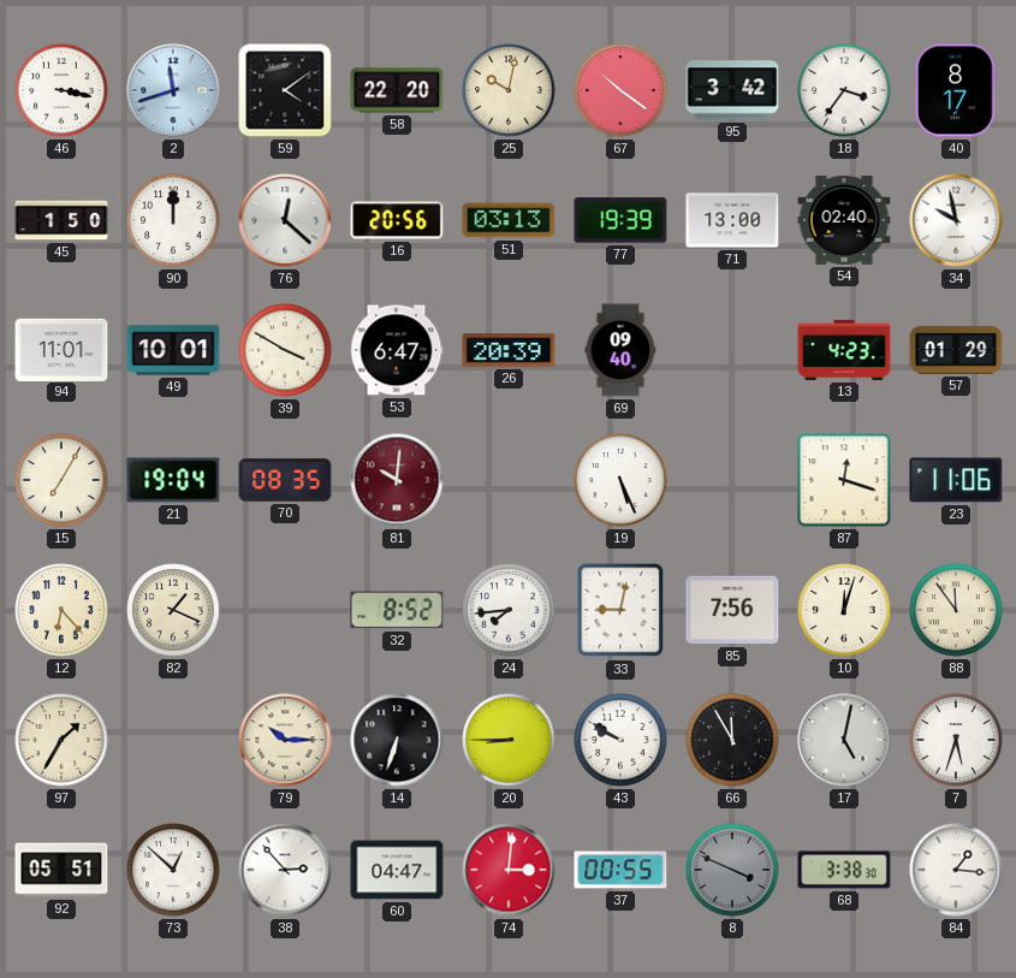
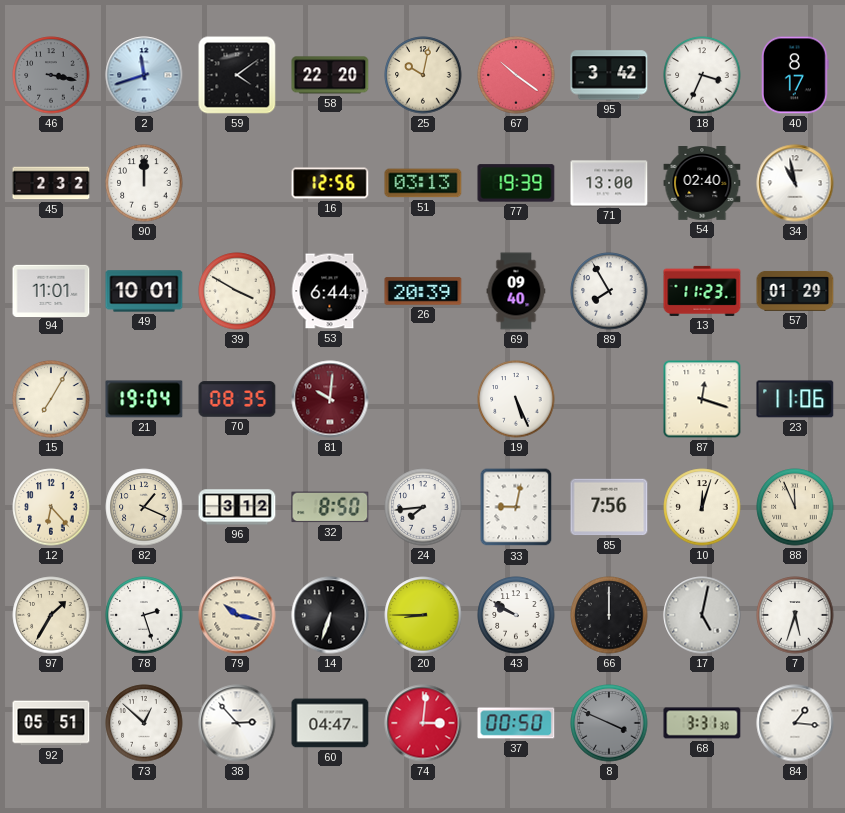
46 dial: white -> grey
18: 3:36 -> 3:34
45: 1:50 -> 2:32
76: 12:22 -> none
16: 20:56 -> 12:56
34: 9:58 -> 10:58
53: 6:47 -> 6:44
89: none -> 7:55
13: 4:23 -> 11:23
96: none -> 3:12
32: 8:52 -> 8:50
88: 11:54 -> 11:56
78: none -> 2:27
79: 10:15 -> 10:17
66: 11:55 -> 12:00
37: 00:55 -> 00:50
68: 3:38 -> 3:31
